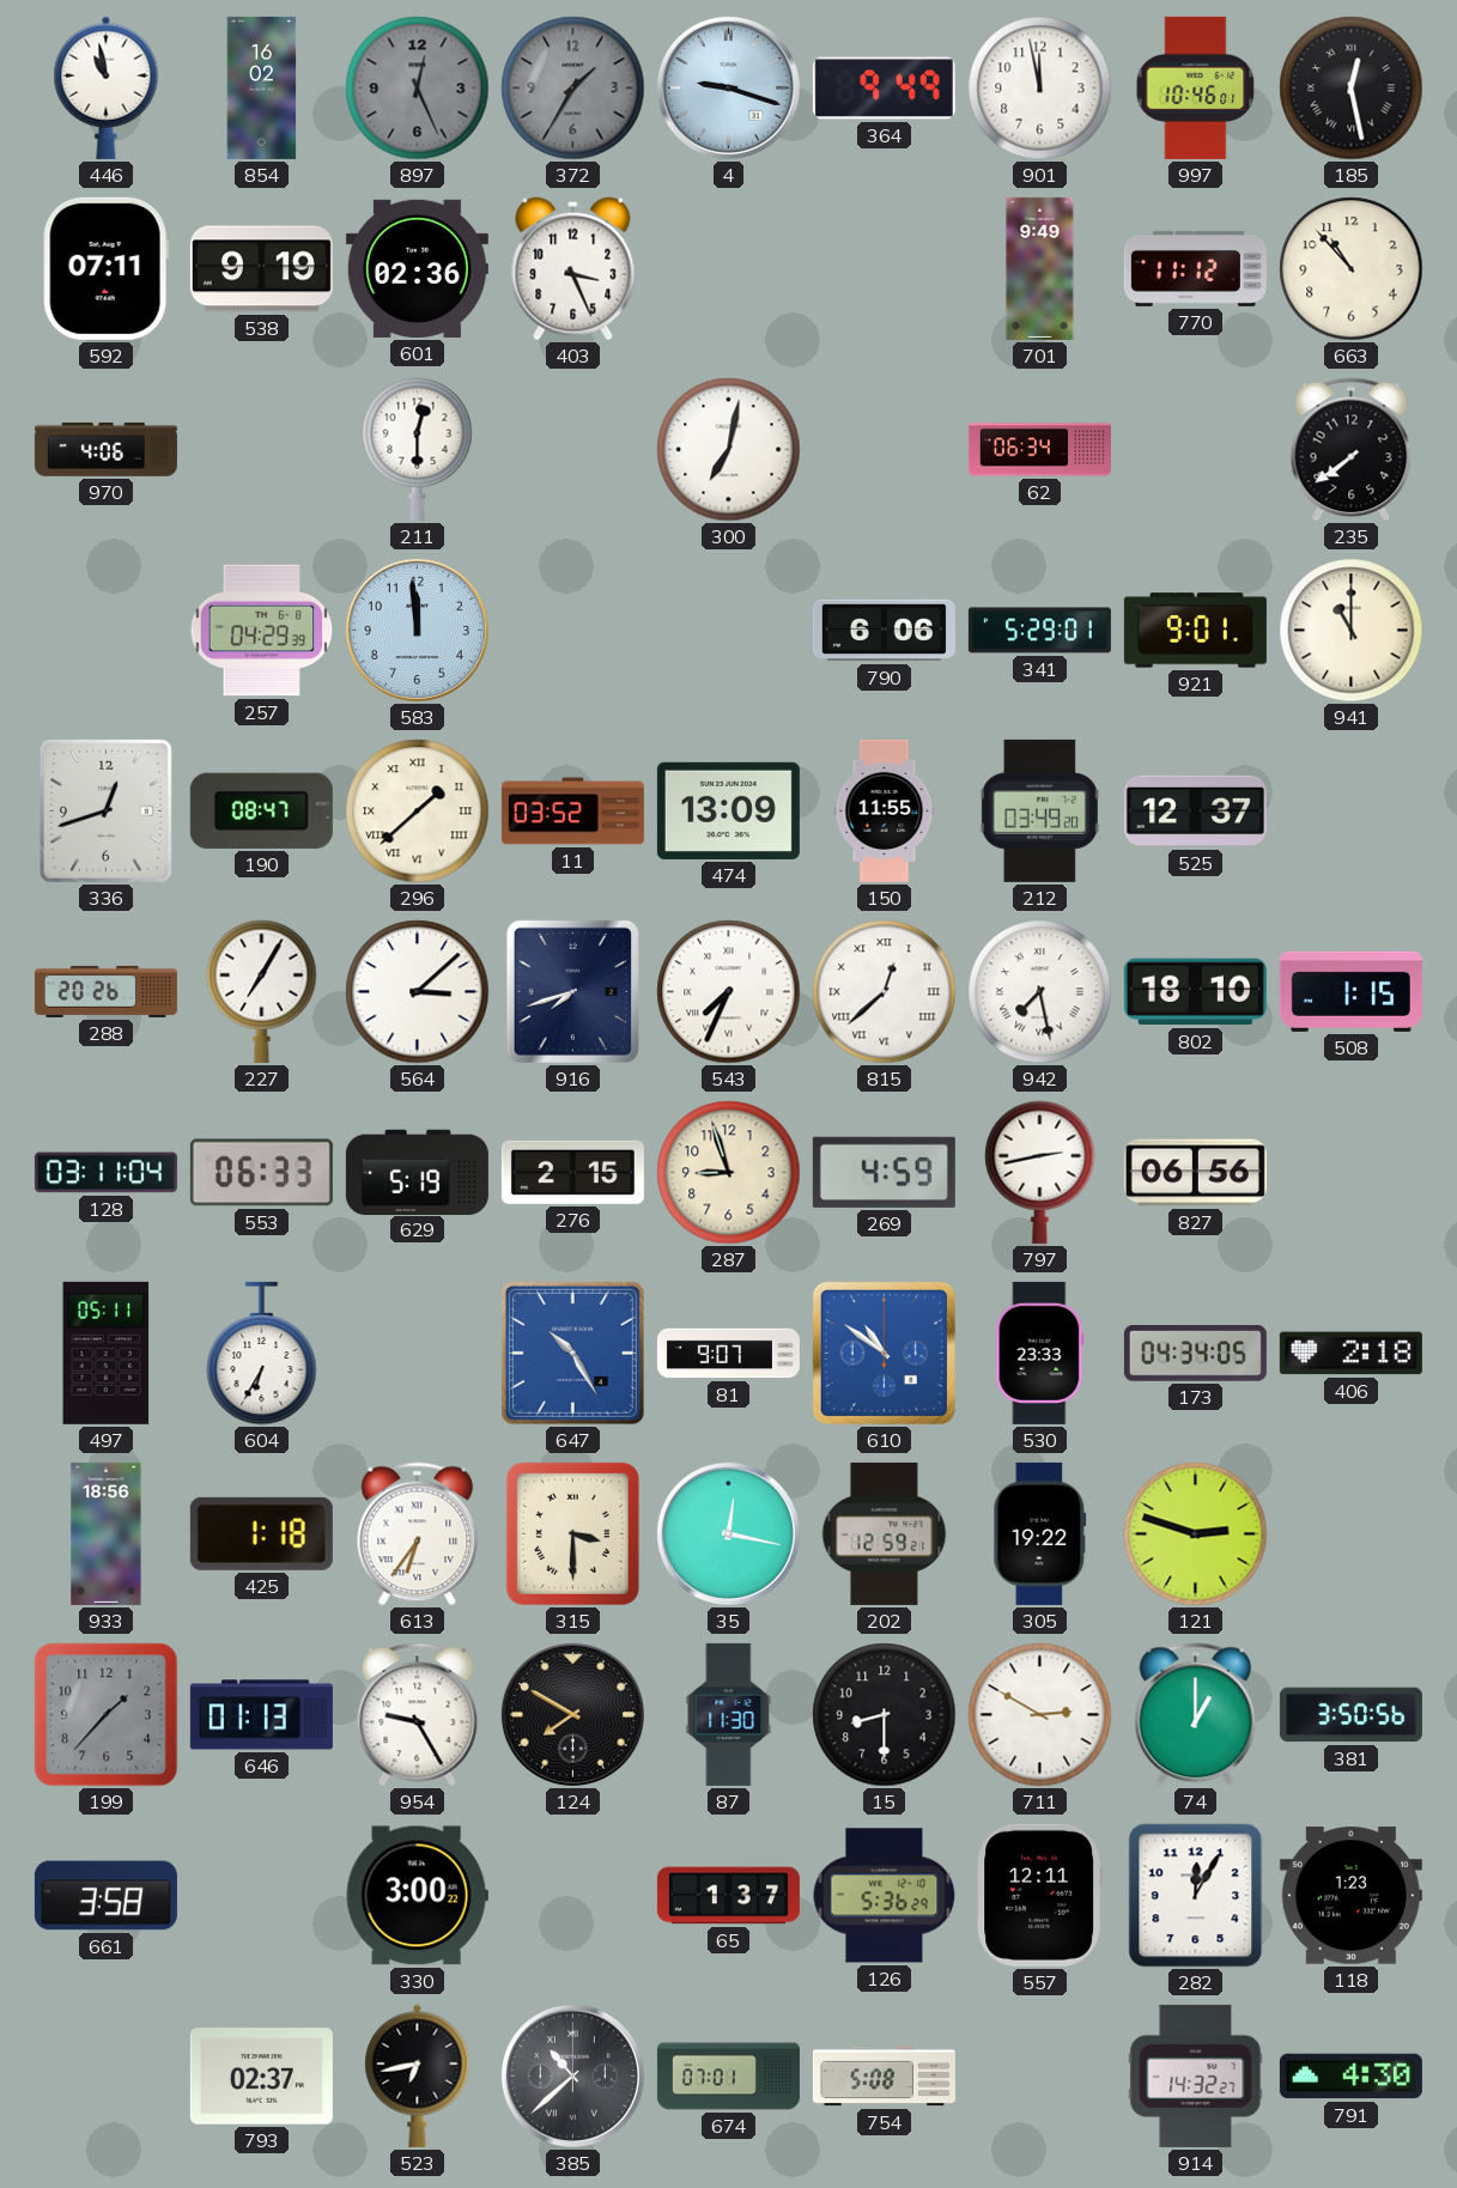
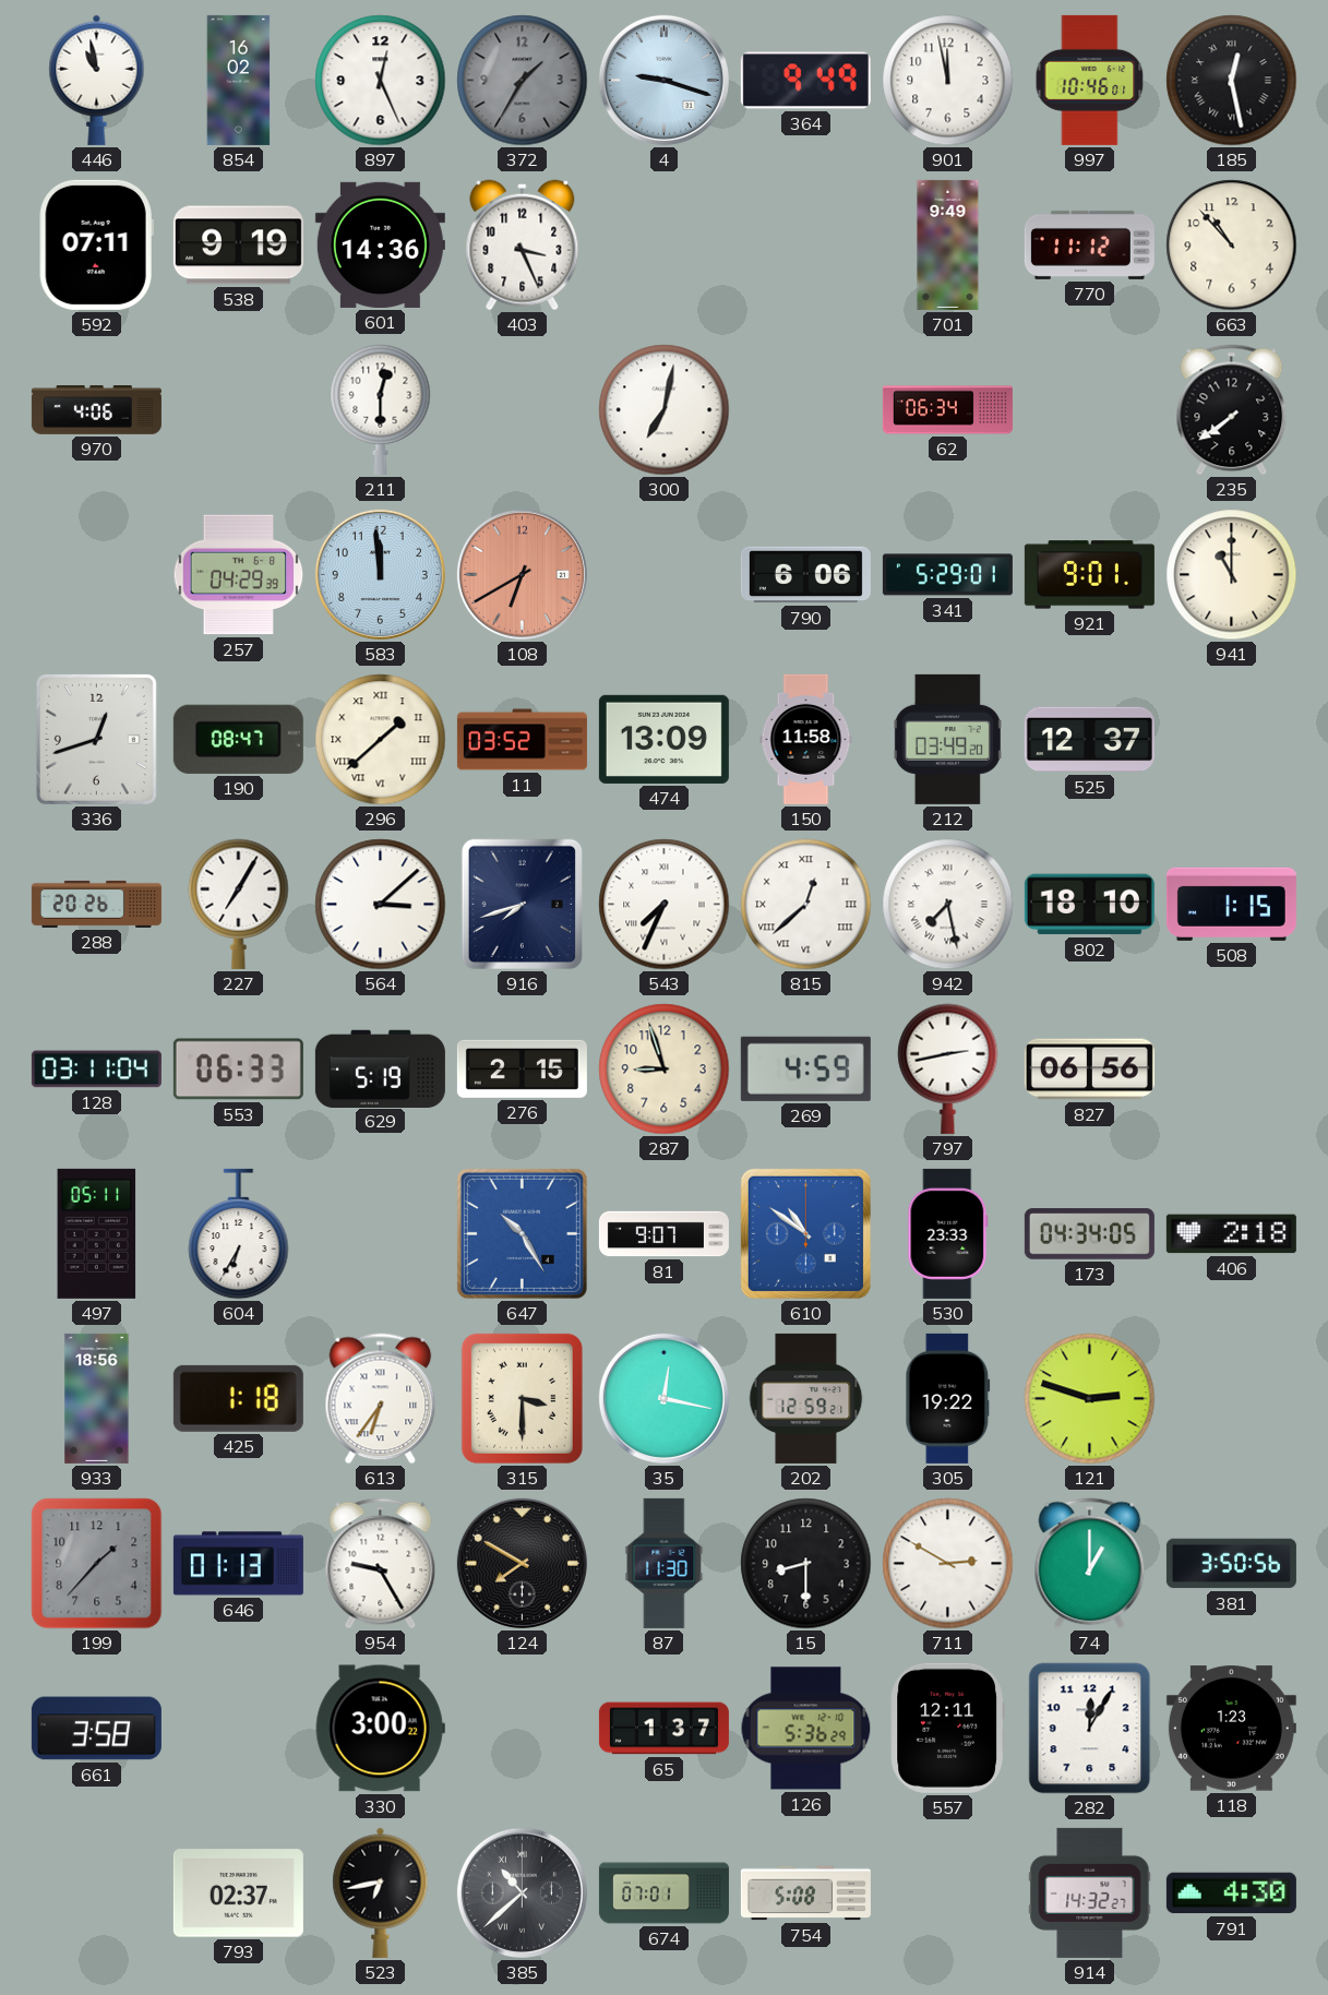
897 dial: grey -> white
601: 02:36 -> 14:36
108: none -> 6:40
150: 11:55 -> 11:58
